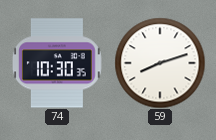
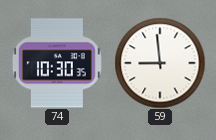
59: 8:12 -> 8:59
